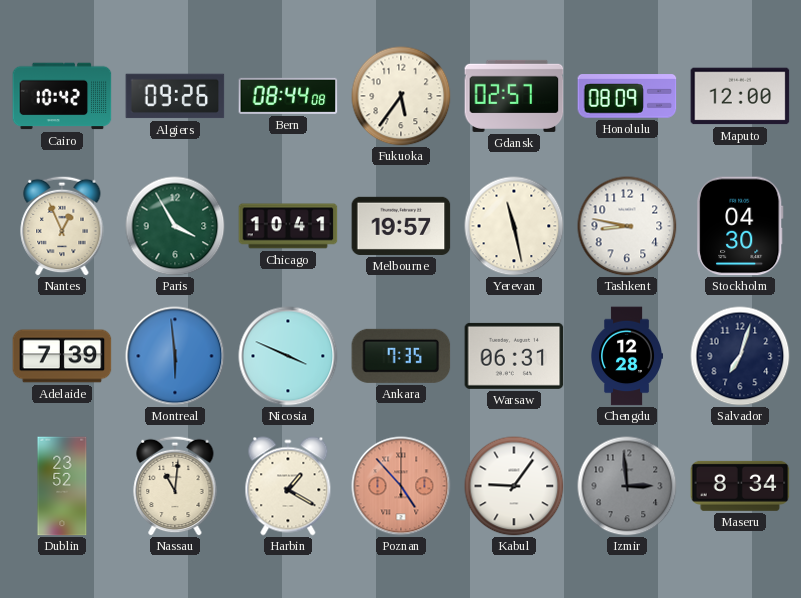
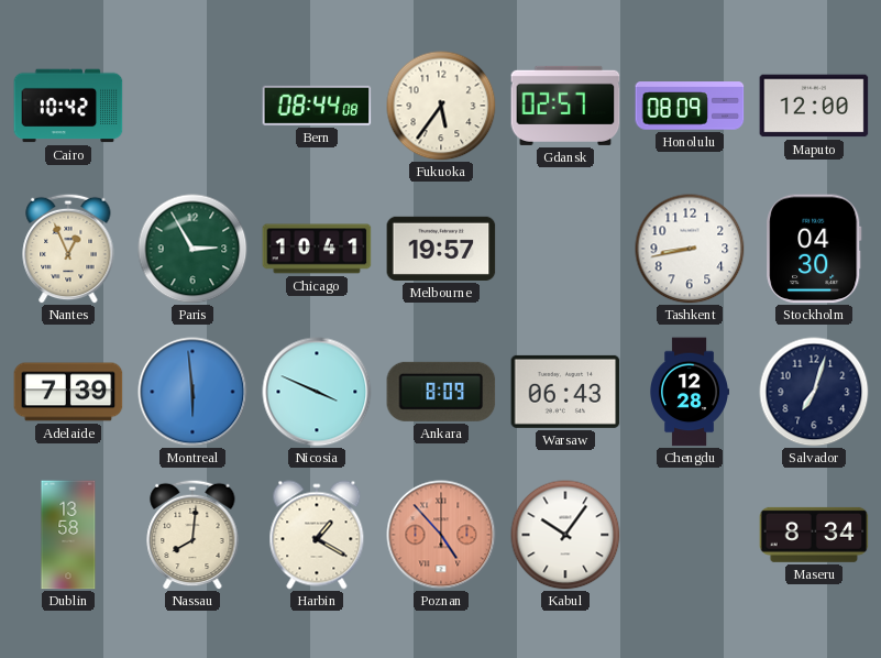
Algiers: 09:26 -> none
Paris: 3:55 -> 2:55
Yerevan: 11:28 -> none
Tashkent: 8:47 -> 8:43
Ankara: 7:35 -> 8:09
Warsaw: 06:31 -> 06:43
Dublin: 23:52 -> 13:58
Nassau: 11:01 -> 8:01
Kabul: 9:06 -> 10:06
Izmir: 2:59 -> none
